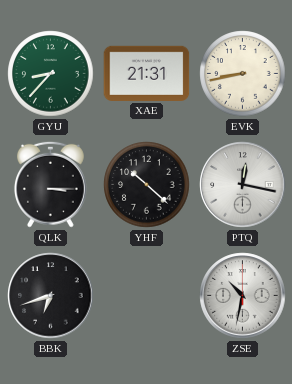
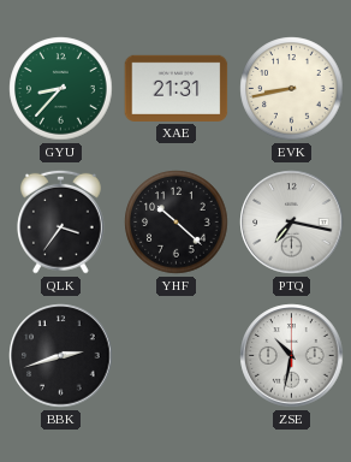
QLK: 3:15 -> 3:36
PTQ: 12:17 -> 7:17
BBK: 6:42 -> 2:42
